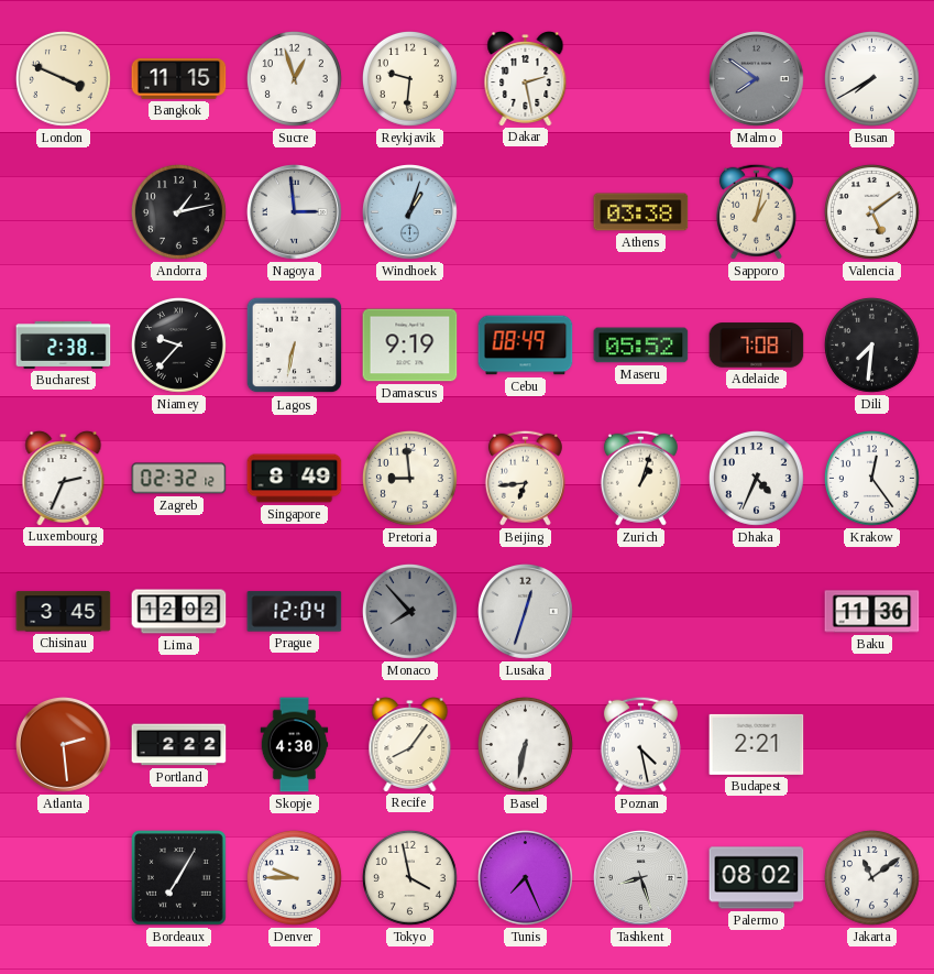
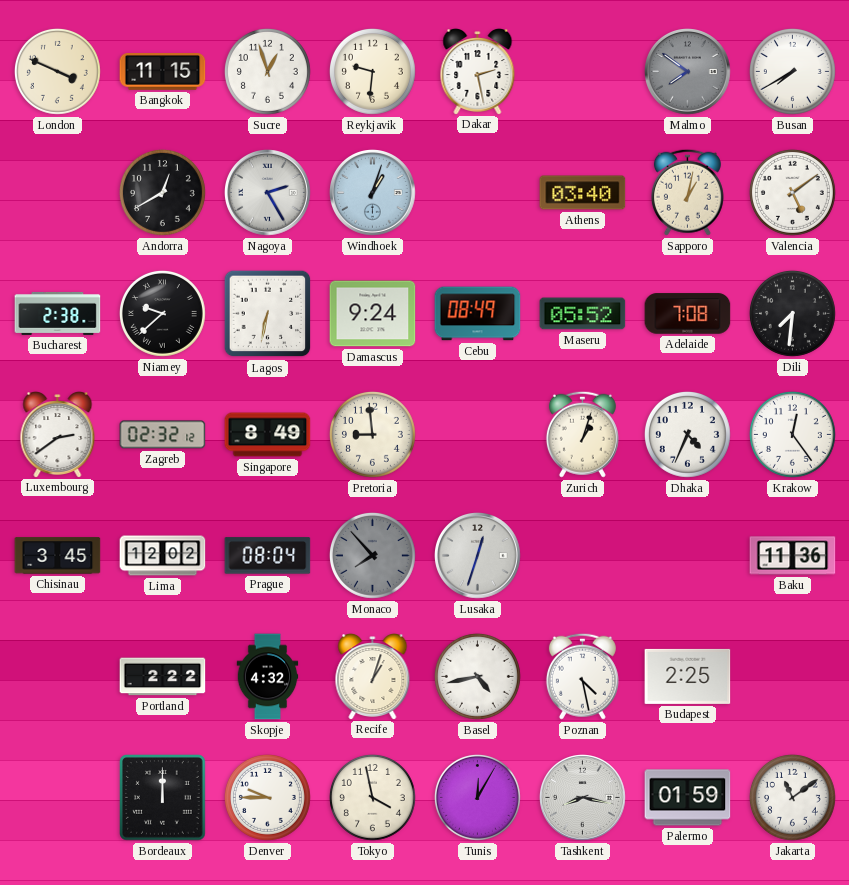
Andorra: 1:13 -> 12:40
Nagoya: 2:59 -> 2:25
Athens: 03:38 -> 03:40
Niamey: 9:37 -> 9:38
Damascus: 9:19 -> 9:24
Luxembourg: 2:34 -> 2:39
Beijing: 6:44 -> none
Prague: 12:04 -> 08:04
Atlanta: 2:29 -> none
Skopje: 4:30 -> 4:32
Recife: 8:06 -> 1:03
Basel: 6:32 -> 4:43
Budapest: 2:21 -> 2:25
Bordeaux: 7:05 -> 12:00
Tunis: 7:26 -> 12:05
Tashkent: 8:27 -> 8:17
Palermo: 08:02 -> 01:59
